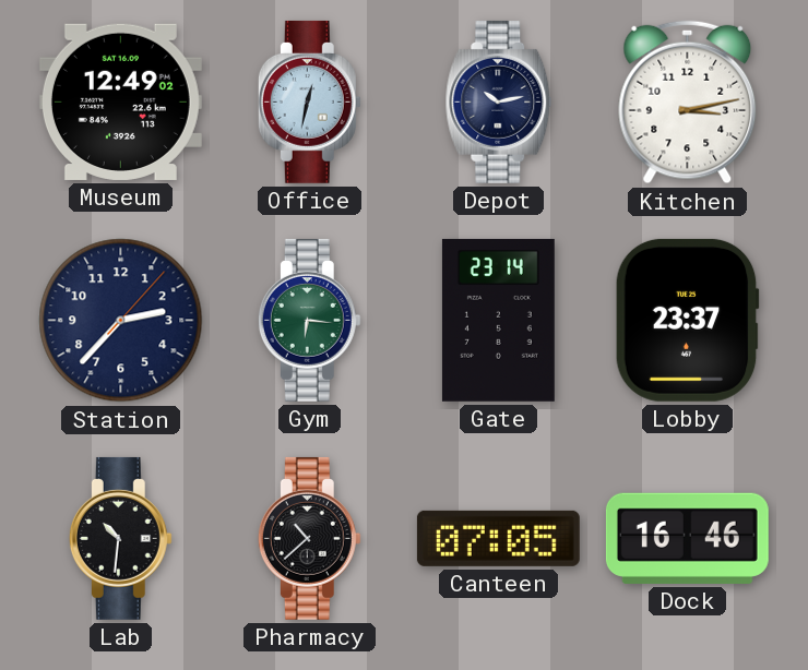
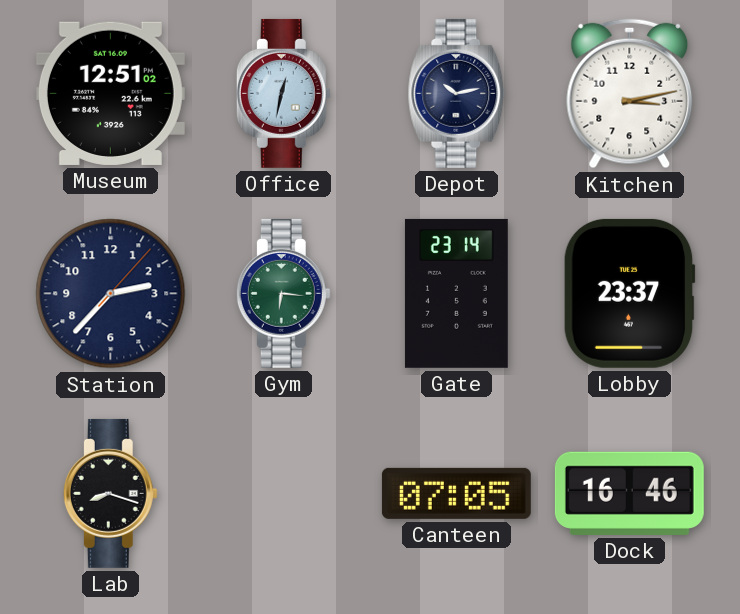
Museum: 12:49 -> 12:51
Lab: 10:31 -> 8:18
Pharmacy: 10:38 -> none
